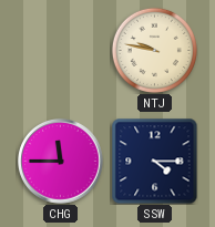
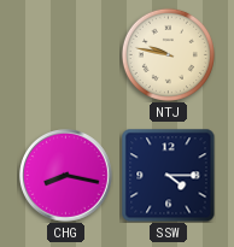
CHG: 11:45 -> 8:17
